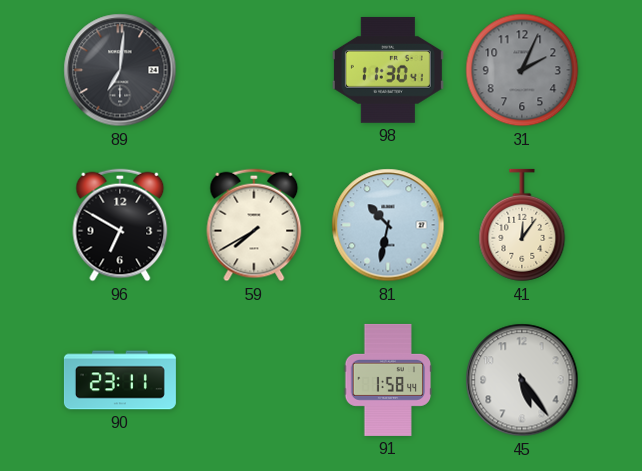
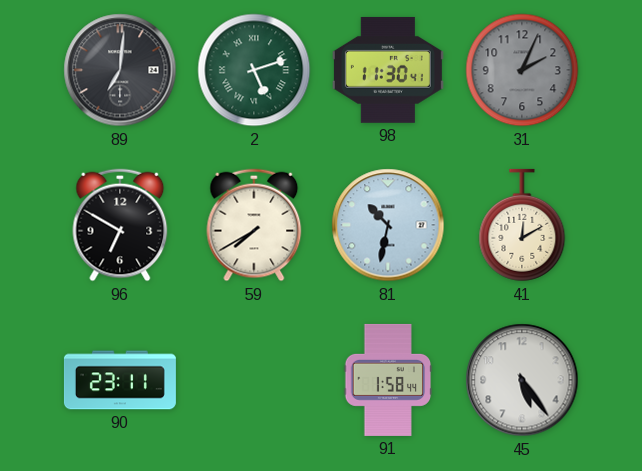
2: none -> 5:12
41: 12:06 -> 12:10
